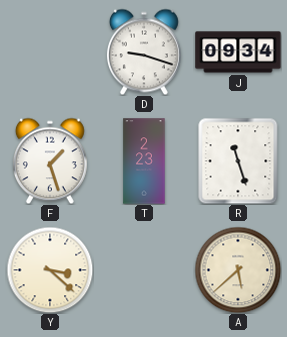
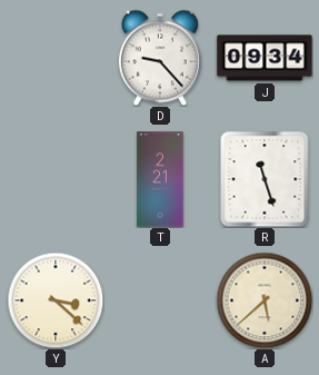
D: 9:18 -> 9:23
F: 1:27 -> none
T: 2:23 -> 2:21
